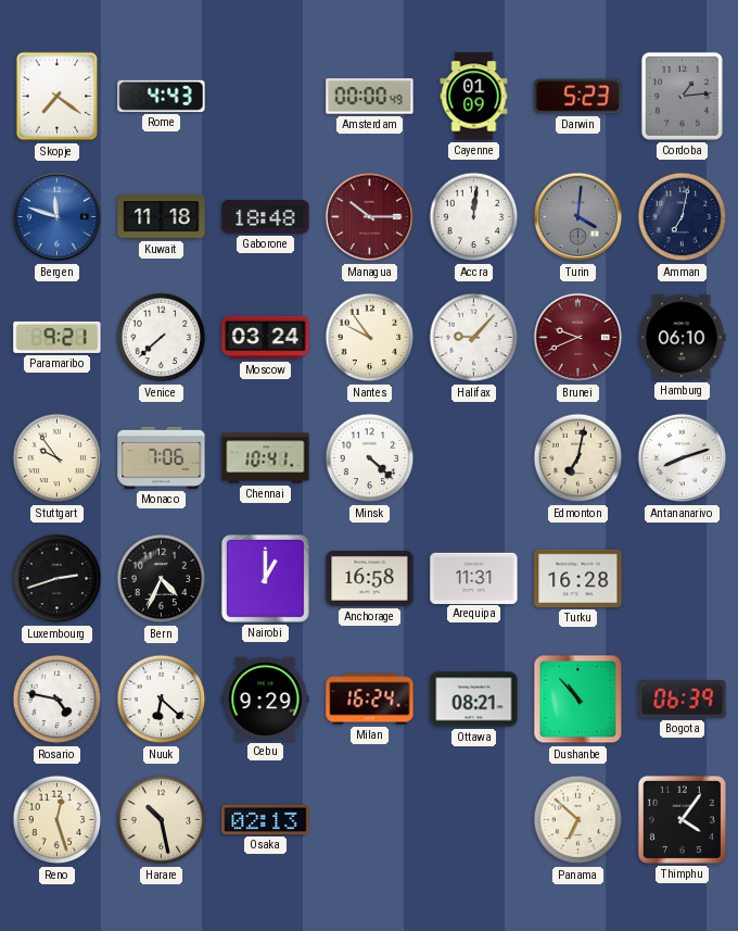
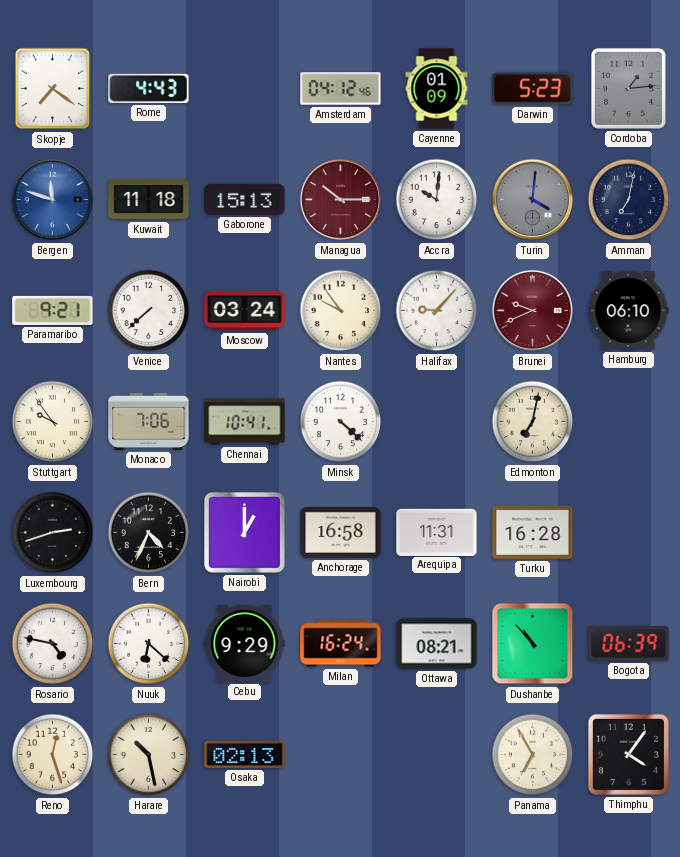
Amsterdam: 00:00 -> 04:12
Gaborone: 18:48 -> 15:13
Accra: 12:01 -> 10:01
Antananarivo: 8:12 -> none
Panama: 6:52 -> 6:55
